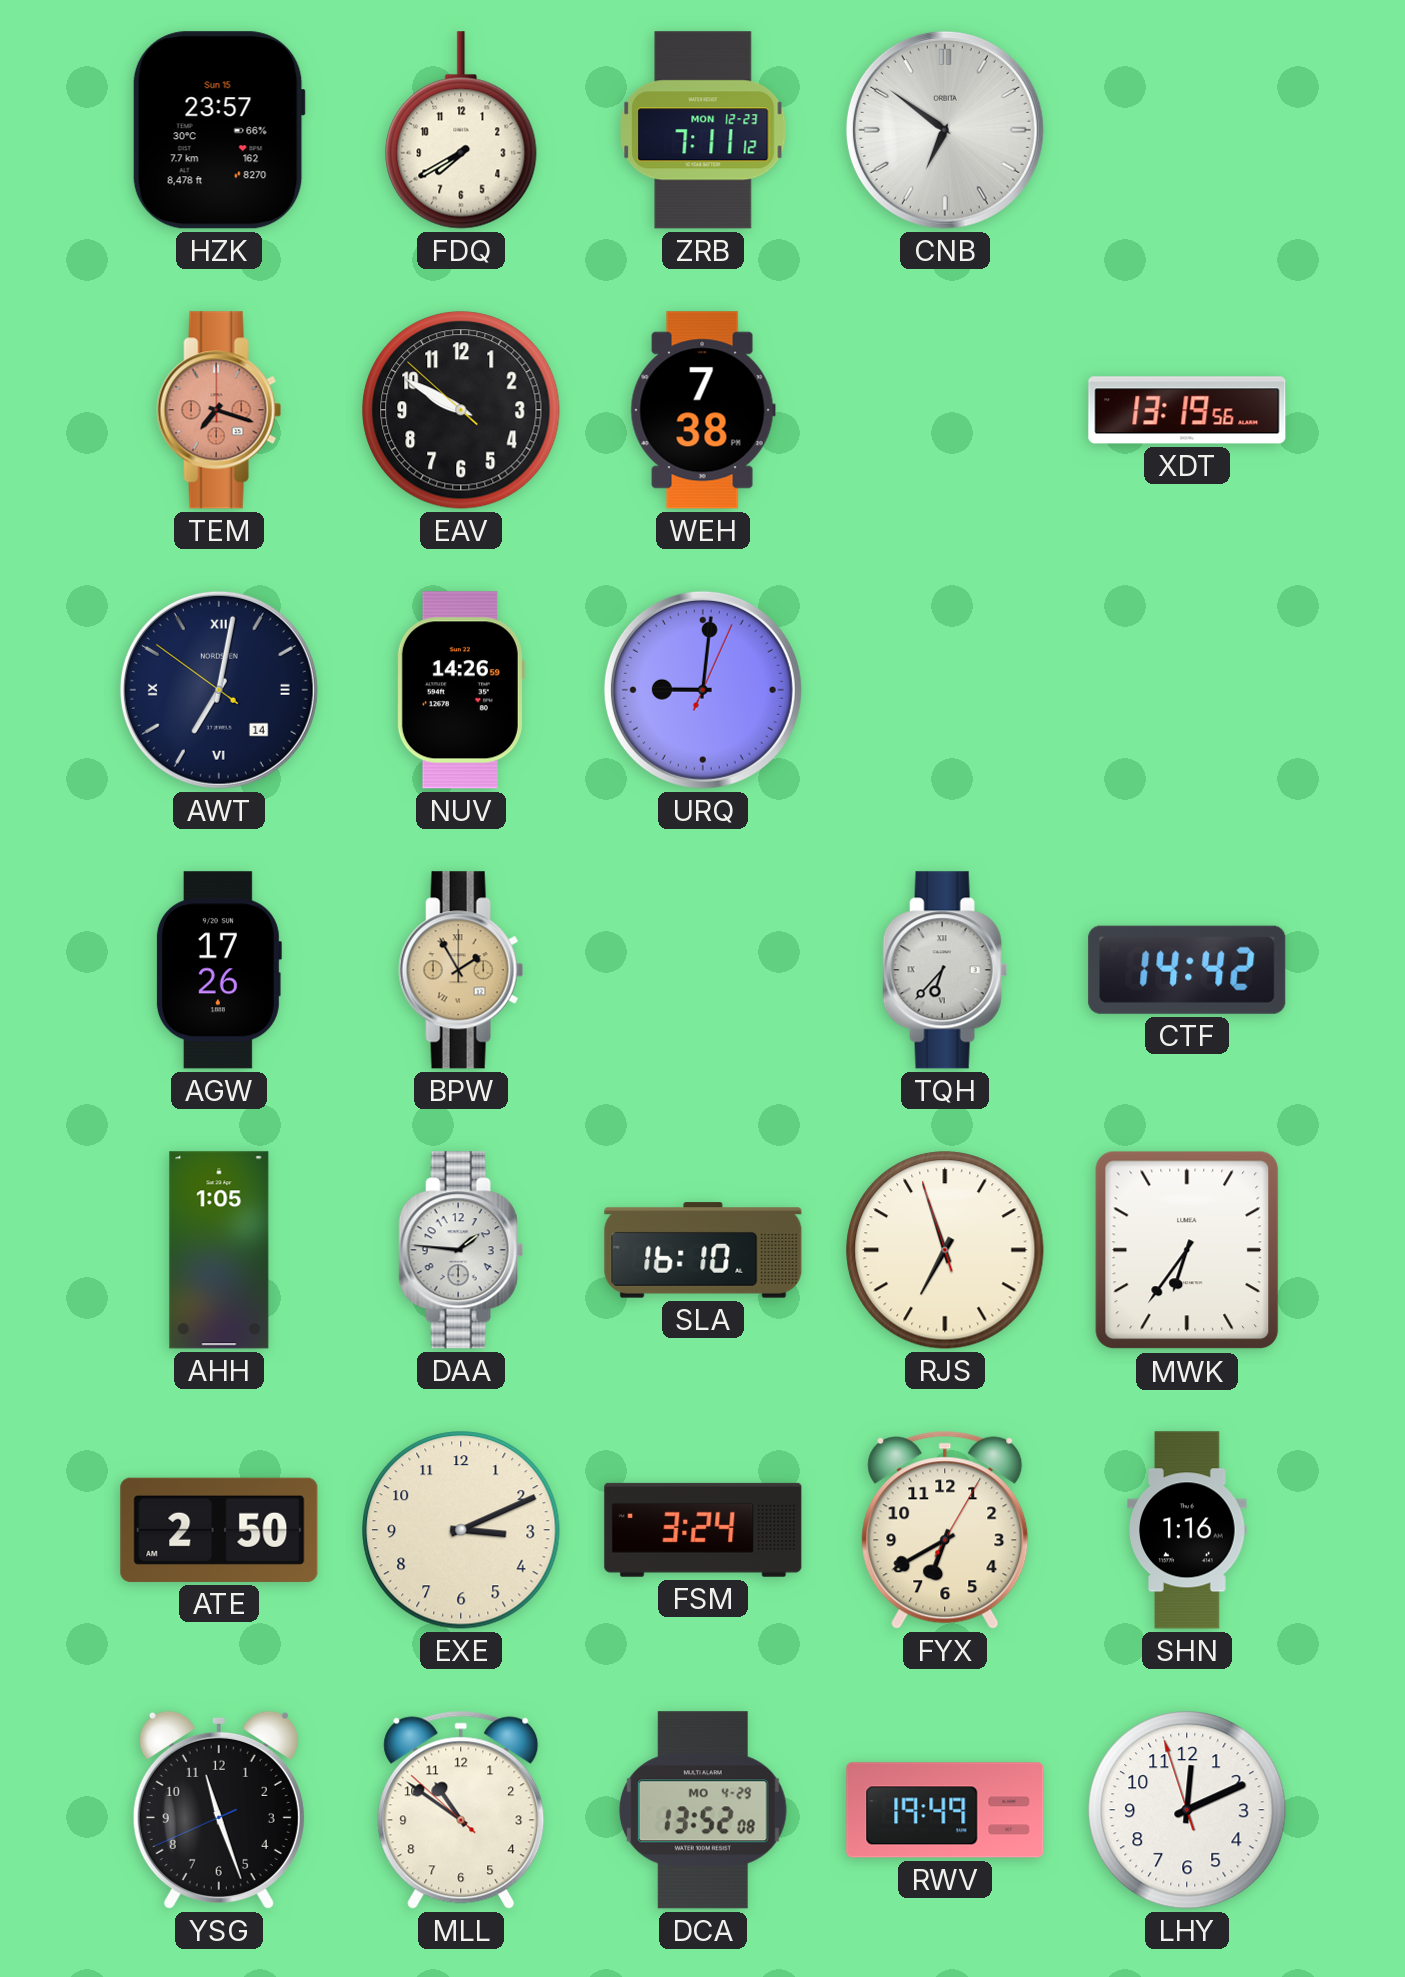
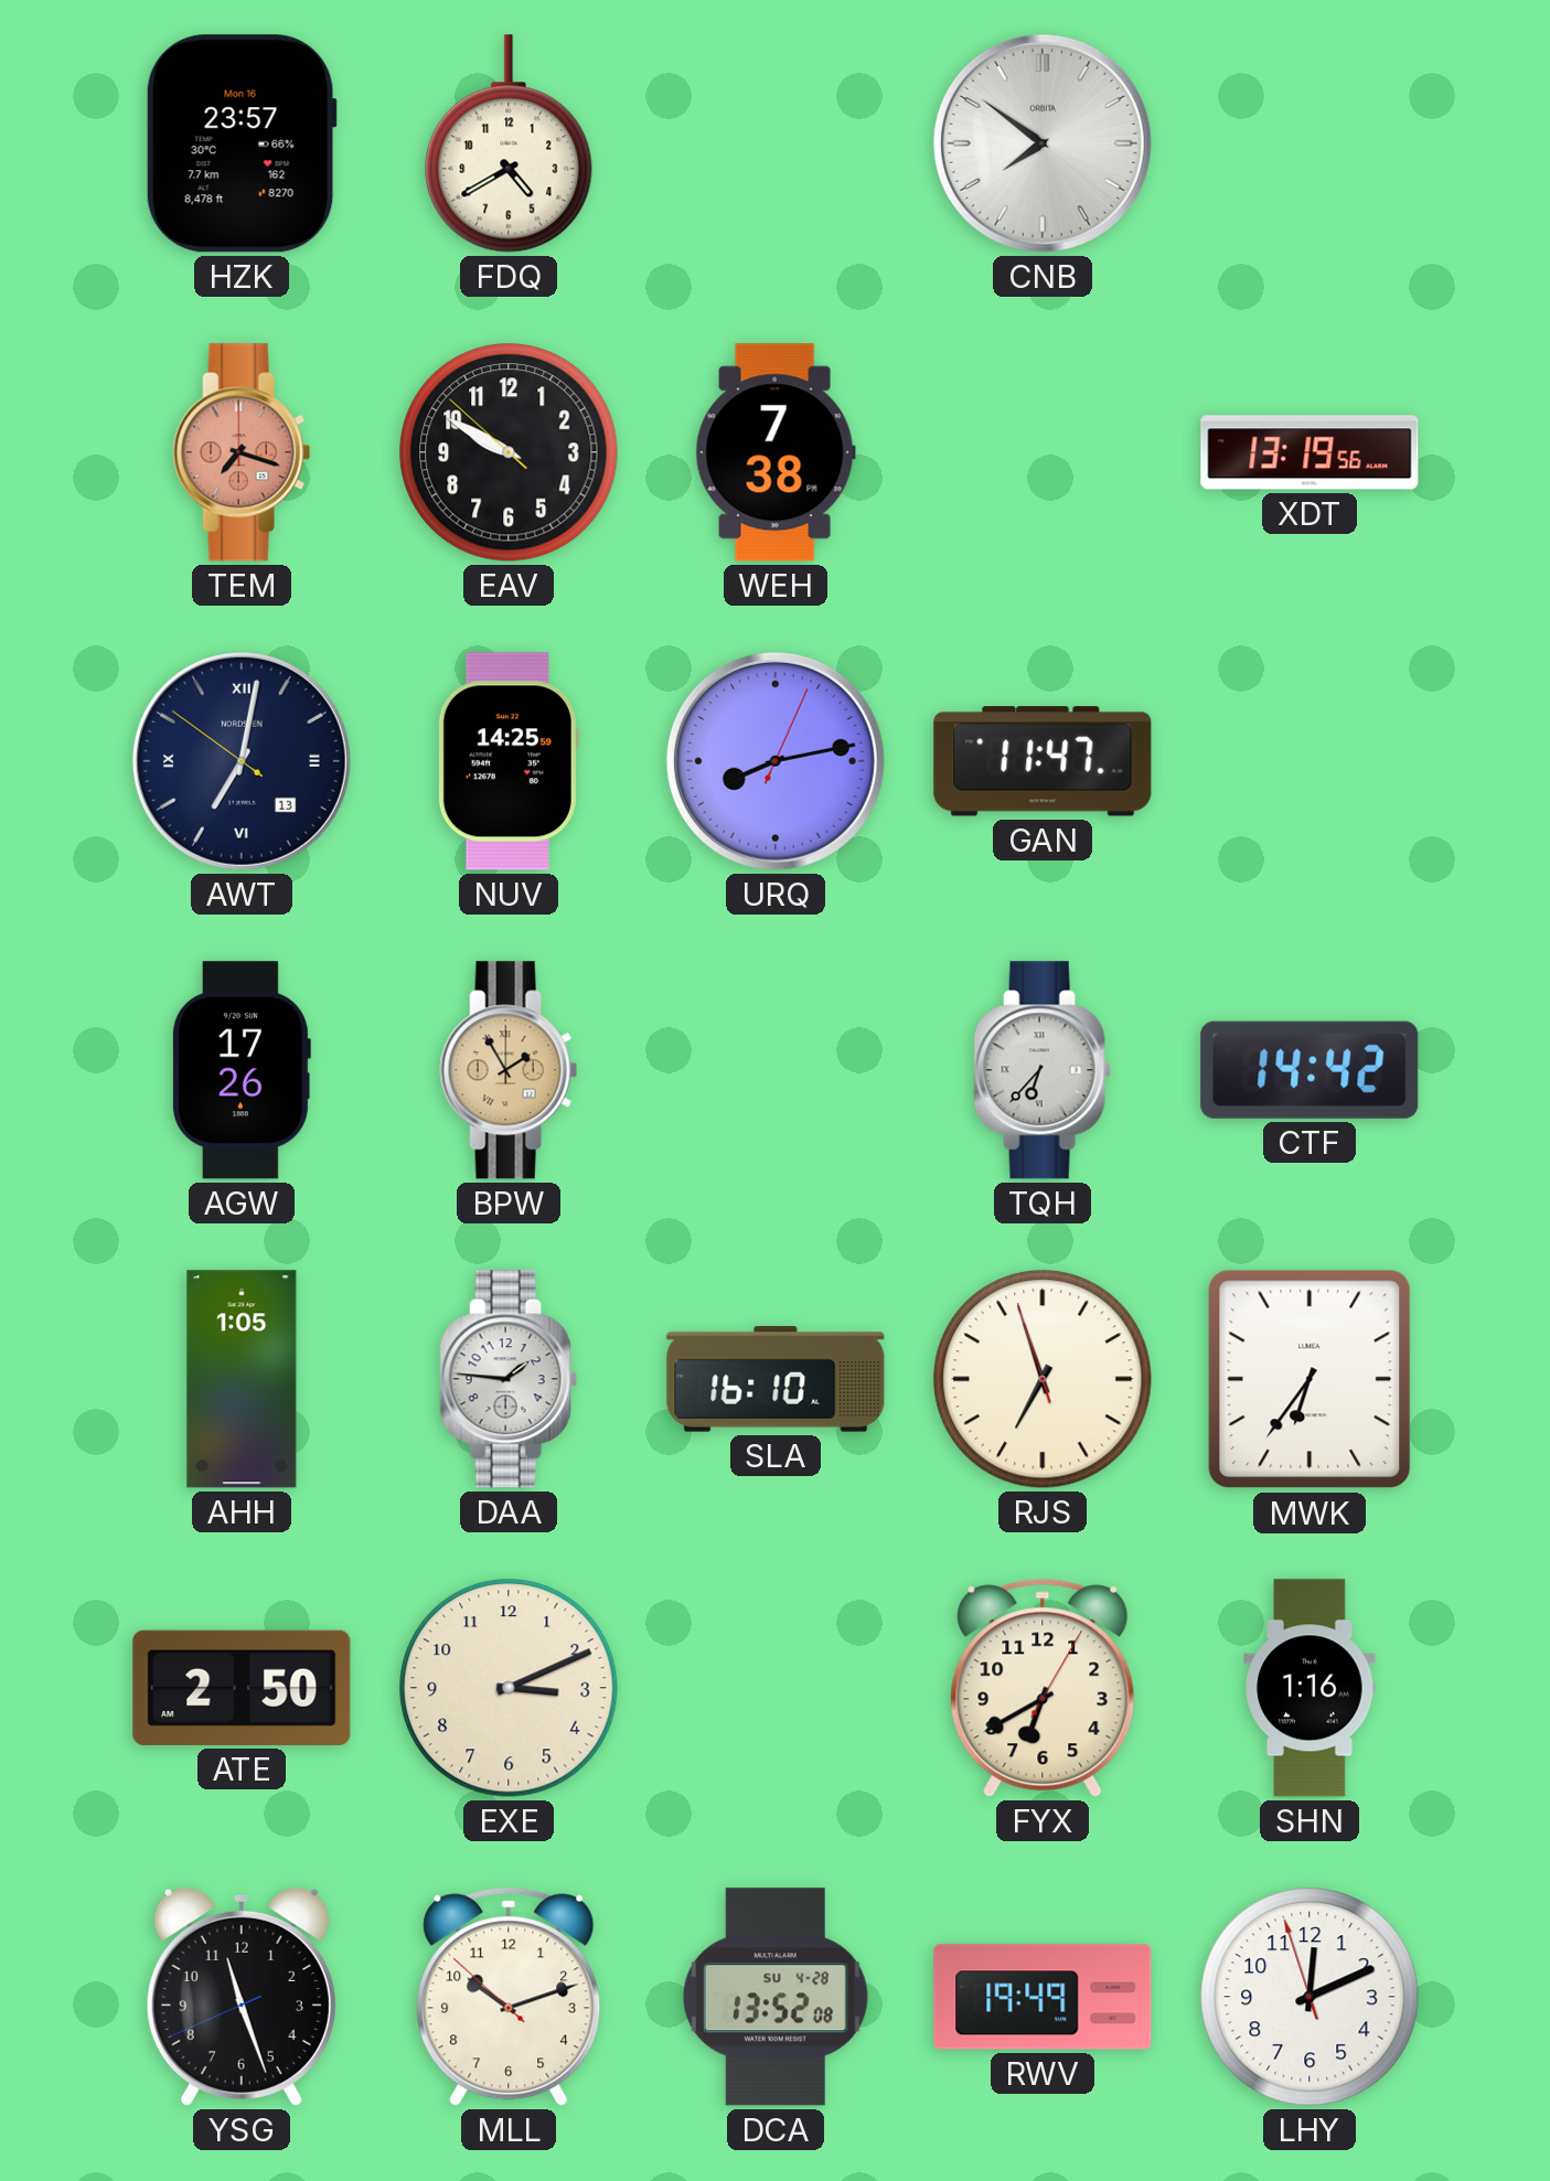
HZK date: Sun 15 -> Mon 16
FDQ: 7:40 -> 4:40
ZRB: 7:11 -> none
CNB: 6:51 -> 7:51
AWT date: 14 -> 13
NUV: 14:26 -> 14:25
URQ: 9:01 -> 8:13
GAN: none -> 11:47
FSM: 3:24 -> none
MLL: 10:50 -> 10:11
DCA date: MO 4-29 -> SU 4-28
